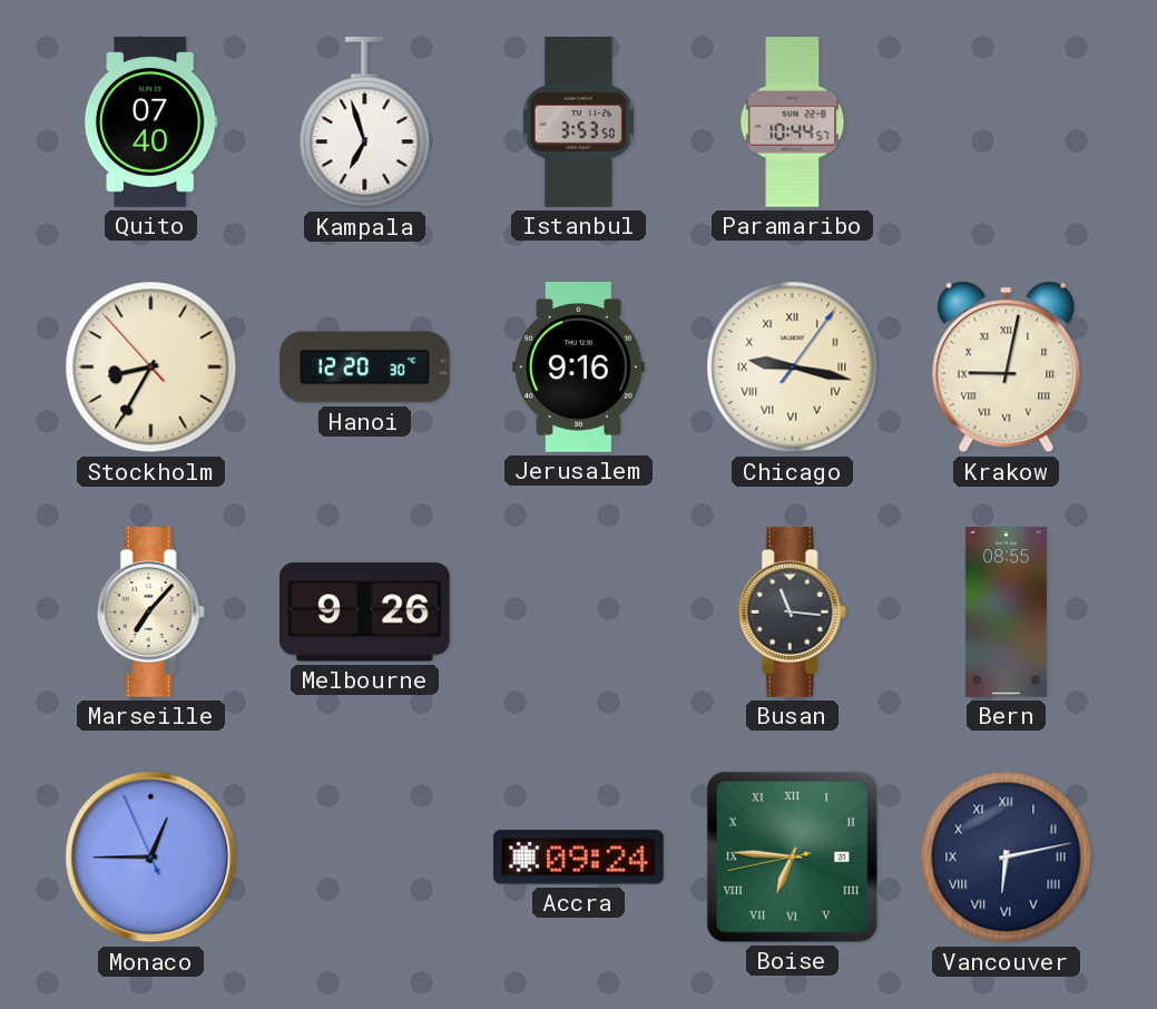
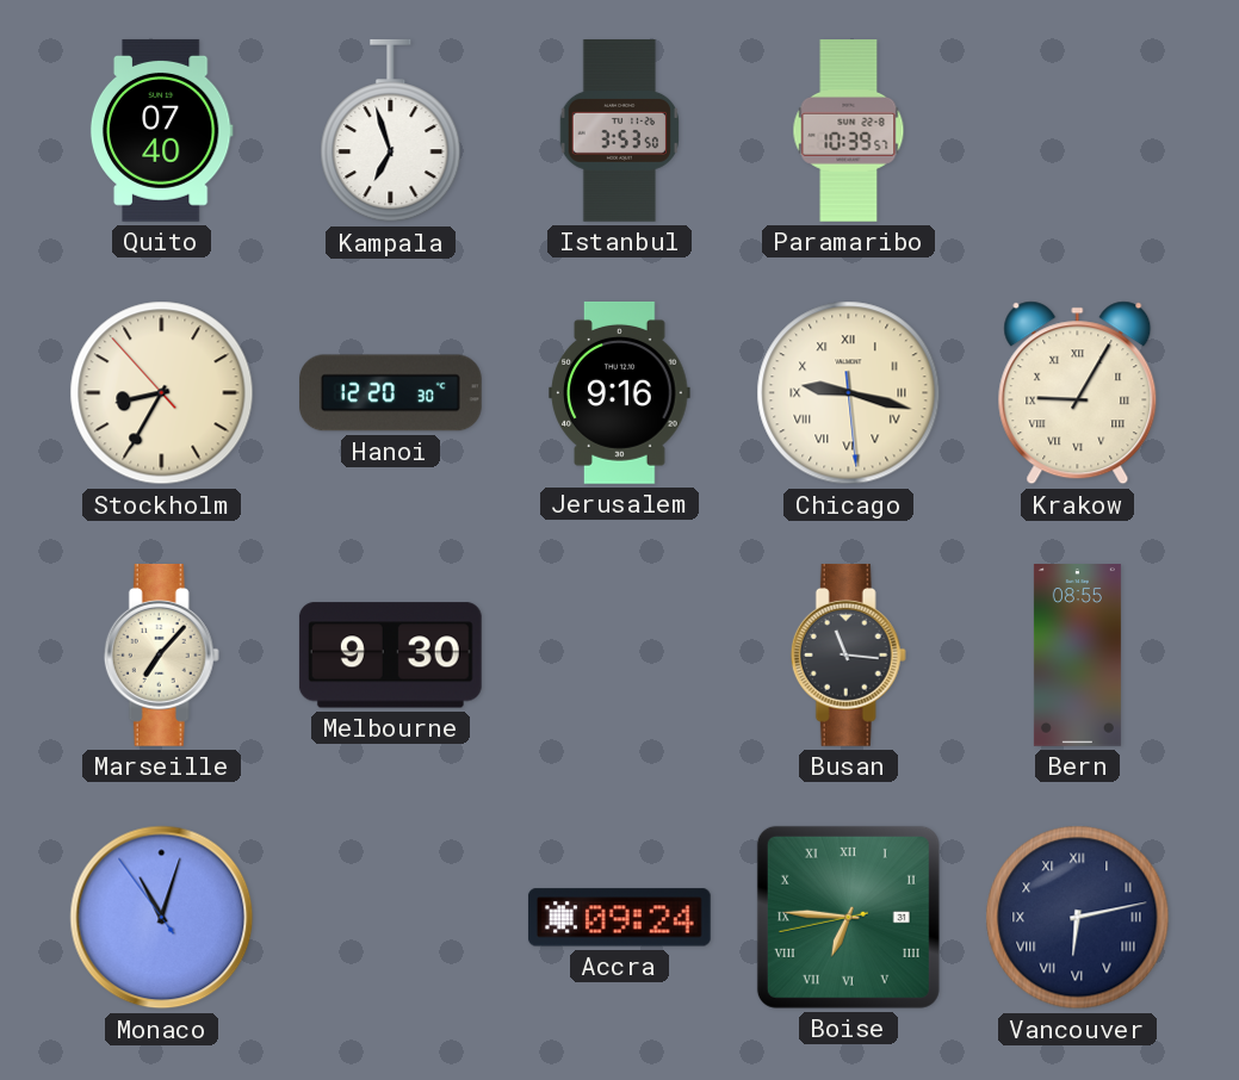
Paramaribo: 10:44 -> 10:39
Chicago: 9:17:06 -> 9:17:29
Krakow: 9:02 -> 9:05
Melbourne: 9:26 -> 9:30
Monaco: 12:44 -> 11:02
